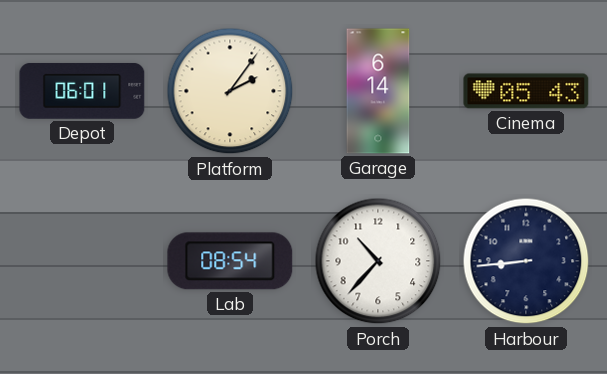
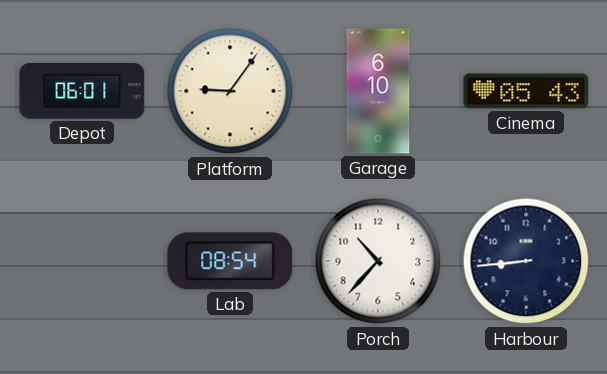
Platform: 2:06 -> 9:06
Garage: 6:14 -> 6:10
